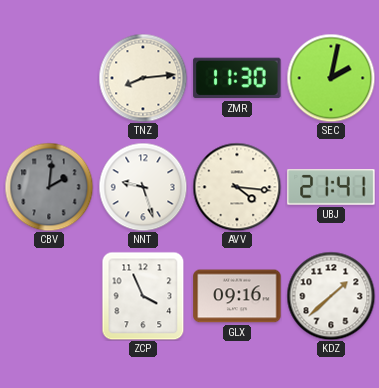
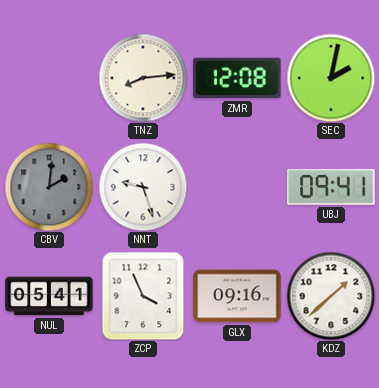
ZMR: 11:30 -> 12:08
AVV: 4:16 -> none
UBJ: 21:41 -> 09:41
NUL: none -> 05:41
